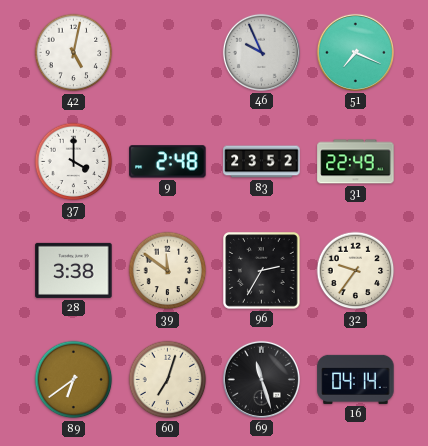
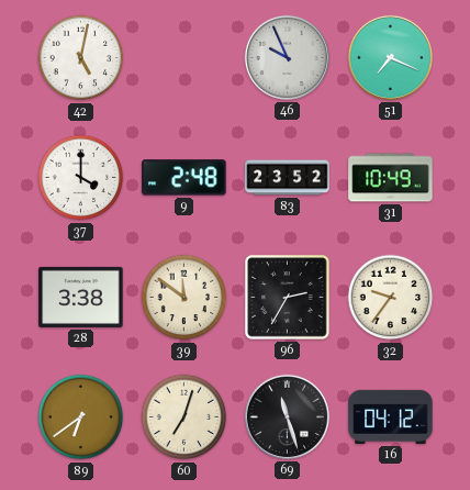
31: 22:49 -> 10:49
16: 04:14 -> 04:12
